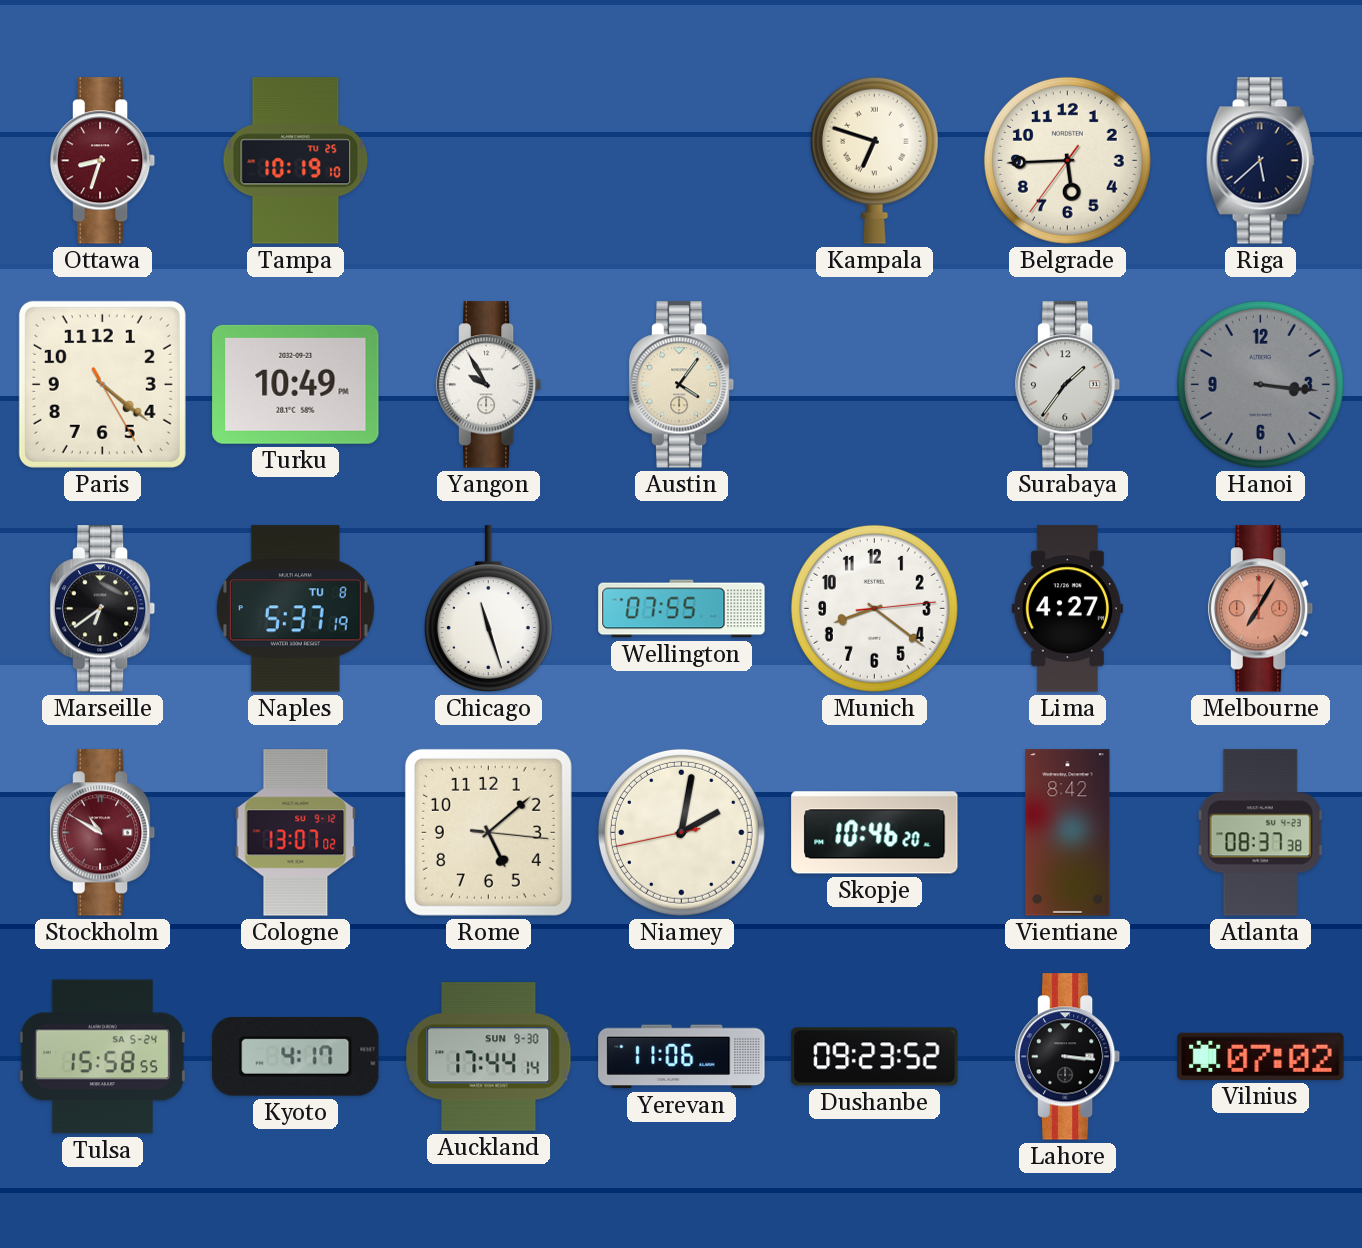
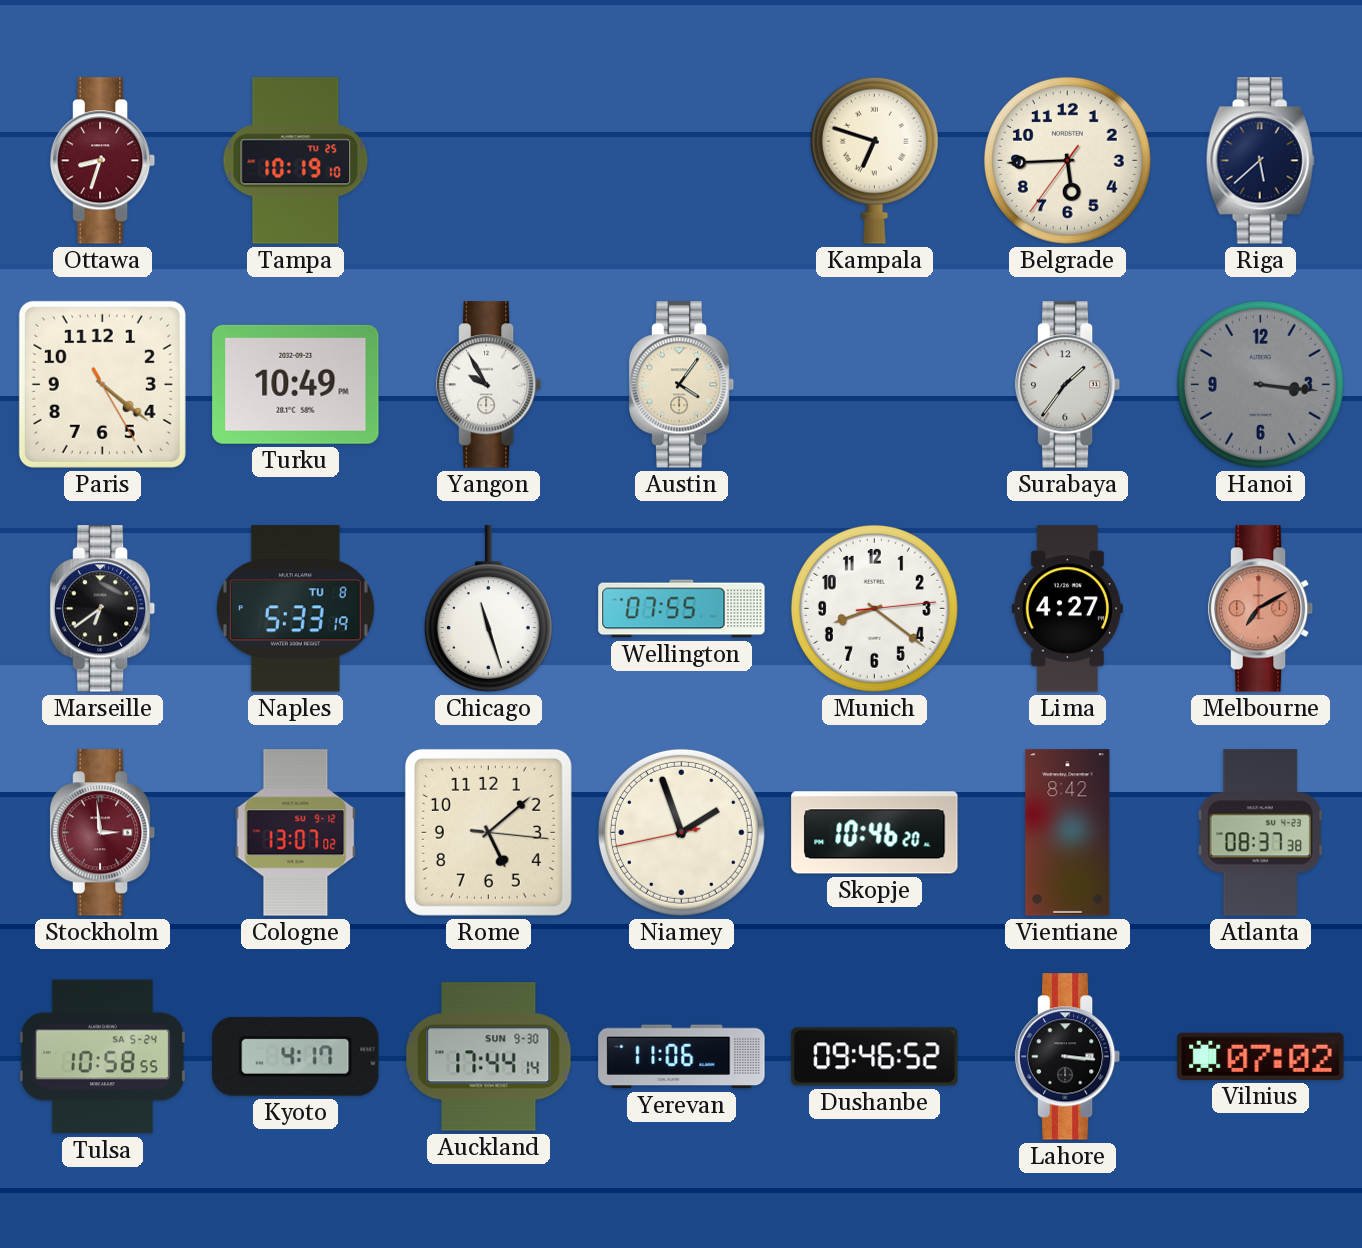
Naples: 5:37 -> 5:33
Melbourne: 7:05 -> 7:10
Stockholm: 10:50 -> 2:59
Niamey: 2:01 -> 1:56
Tulsa: 15:58 -> 10:58
Dushanbe: 09:23 -> 09:46
